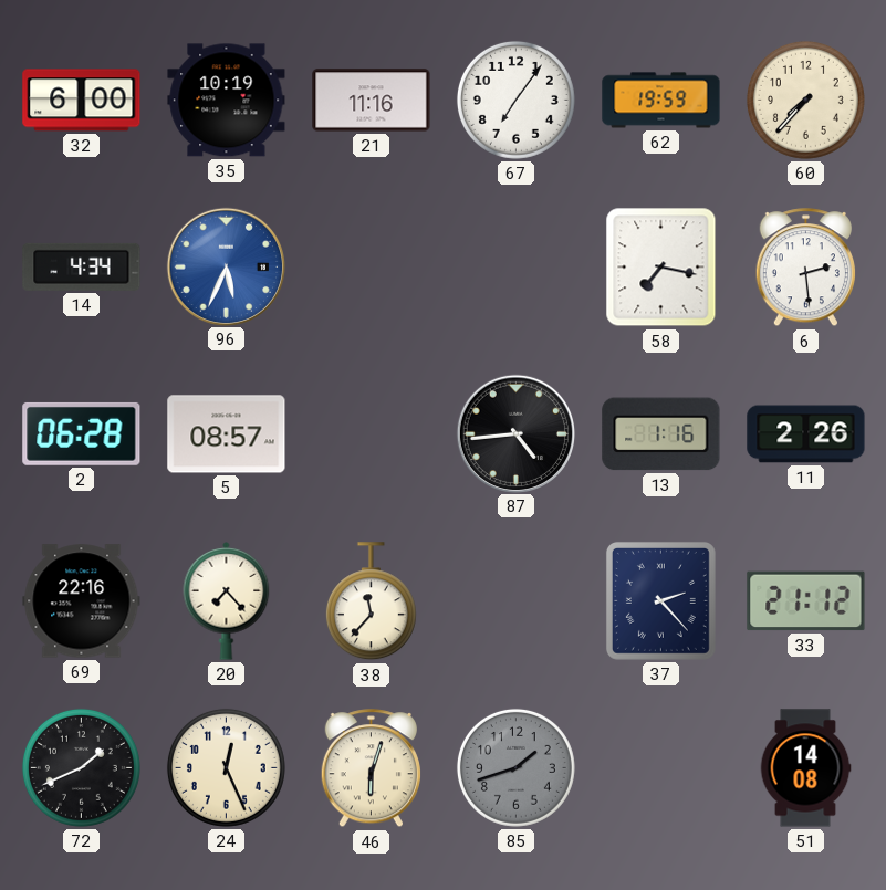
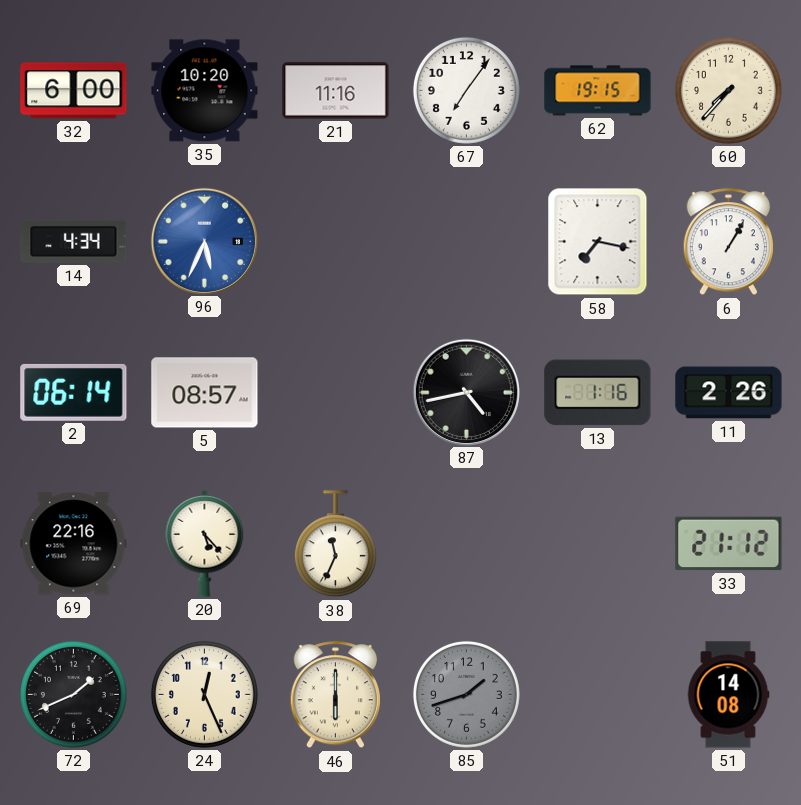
35: 10:19 -> 10:20
62: 19:59 -> 19:15
6: 2:29 -> 1:05
2: 06:28 -> 06:14
87: 4:44 -> 4:43
20: 7:23 -> 5:23
38: 11:37 -> 11:34
37: 2:23 -> none
46: 6:03 -> 6:00
